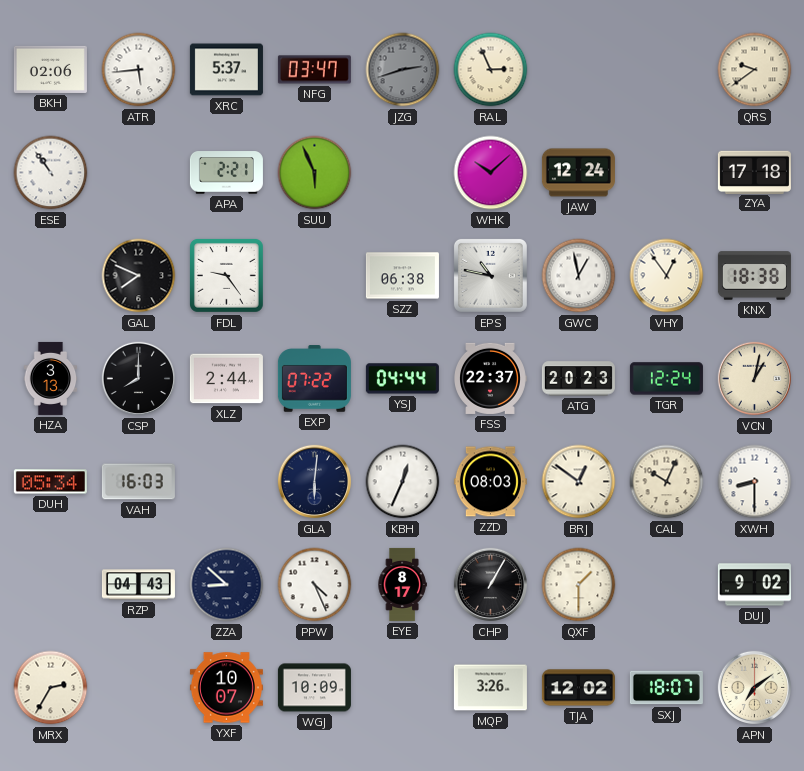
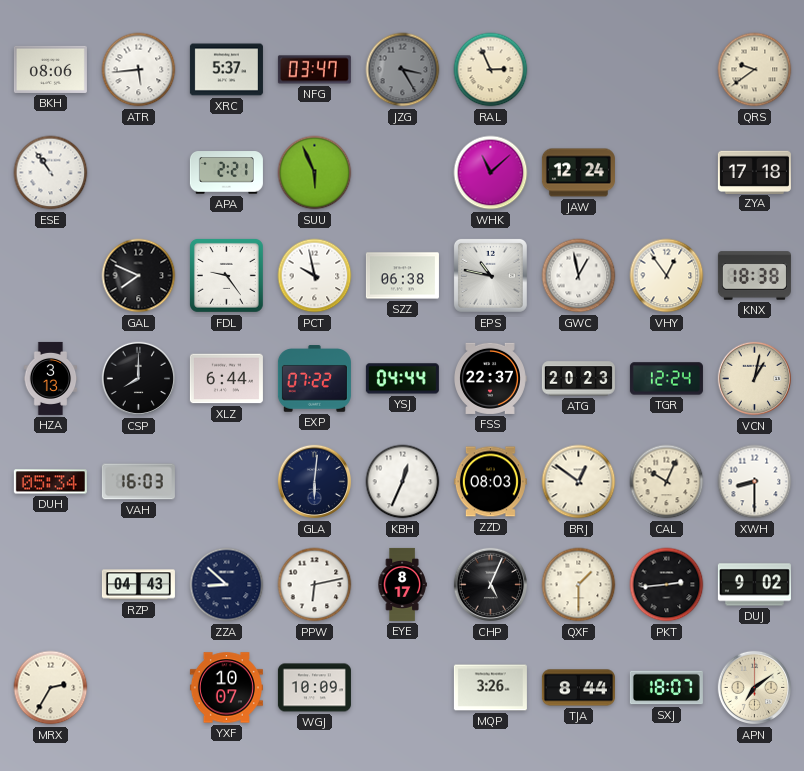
BKH: 02:06 -> 08:06
JZG: 2:42 -> 3:25
WHK: 10:08 -> 11:08
PCT: none -> 9:58
XLZ: 2:44 -> 6:44
PPW: 4:26 -> 6:13
CHP: 1:05 -> 5:04
PKT: none -> 2:44
TJA: 12:02 -> 8:44
